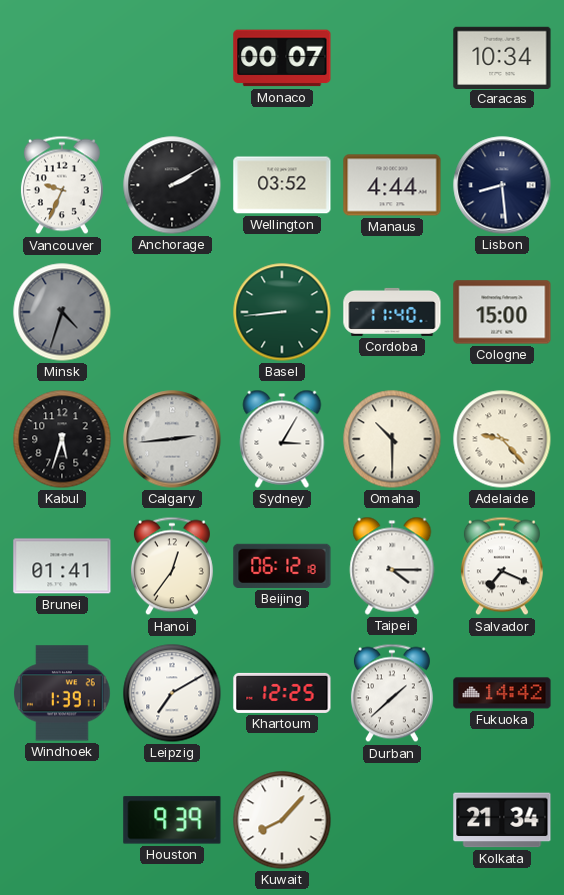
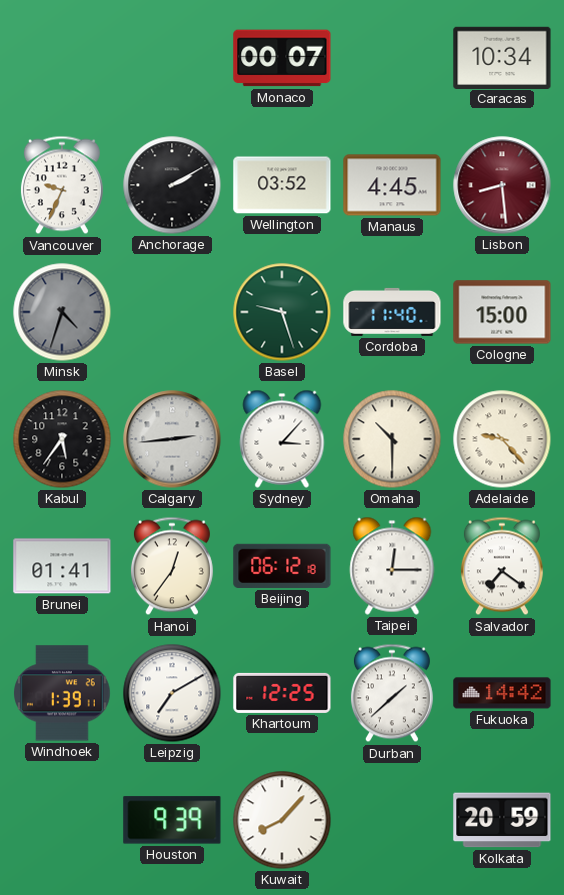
Manaus: 4:44 -> 4:45
Lisbon dial: navy -> burgundy
Basel: 8:44 -> 9:27
Kabul: 5:33 -> 5:36
Sydney: 3:05 -> 3:07
Taipei: 4:15 -> 12:15
Salvador: 7:19 -> 7:21
Kolkata: 21:34 -> 20:59
